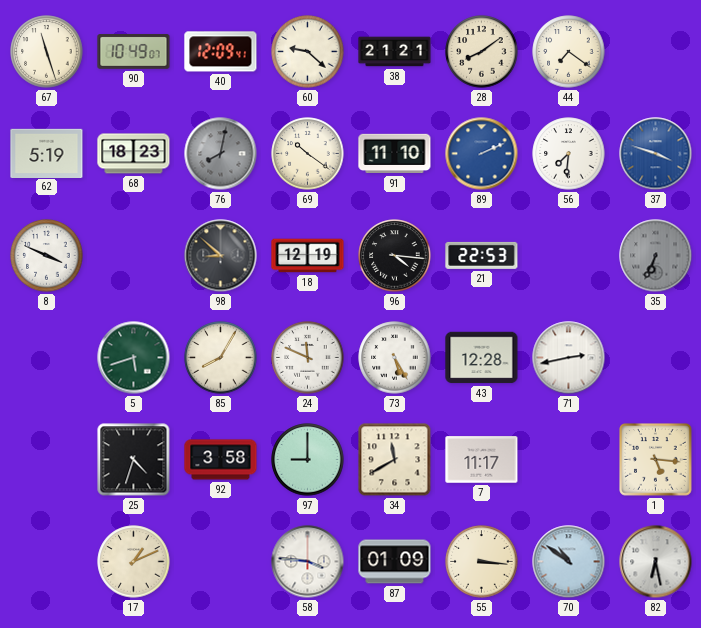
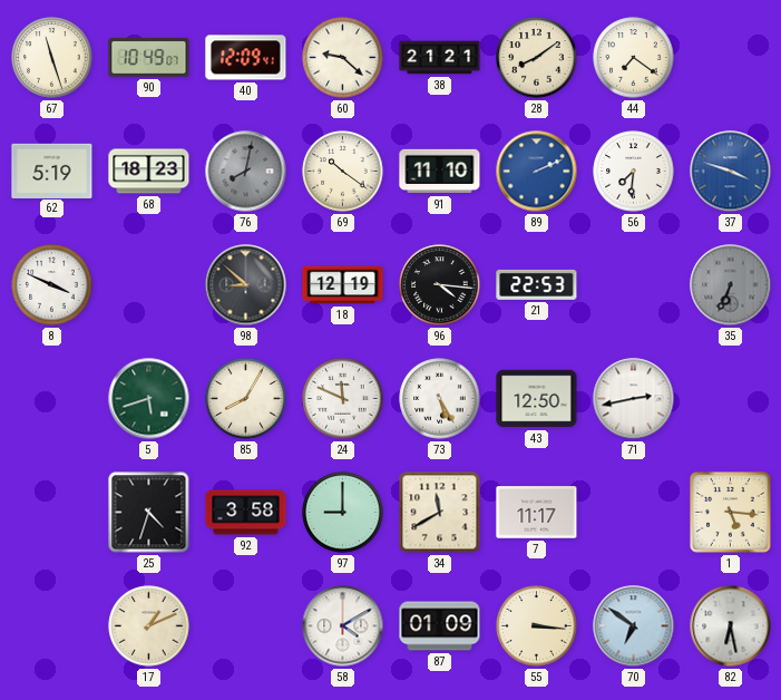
43: 12:28 -> 12:50
58: 3:46 -> 4:10
70: 10:51 -> 6:51
